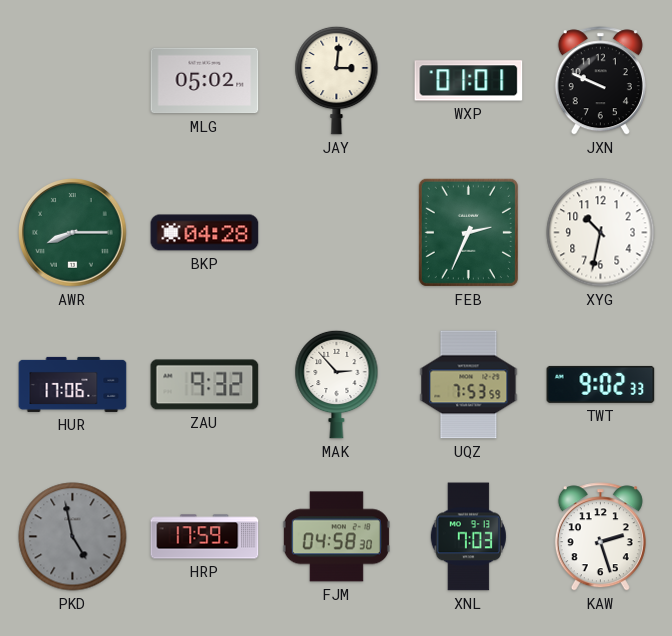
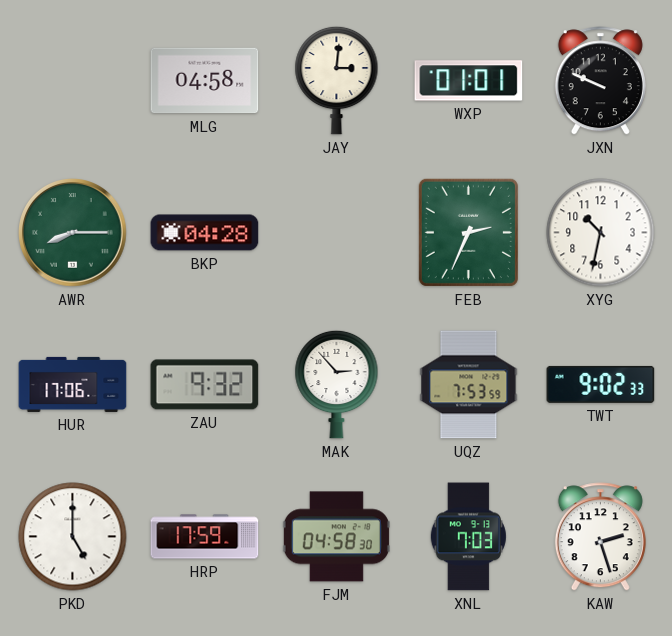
MLG: 05:02 -> 04:58
PKD: 4:58 -> 5:00
PKD dial: grey -> white
